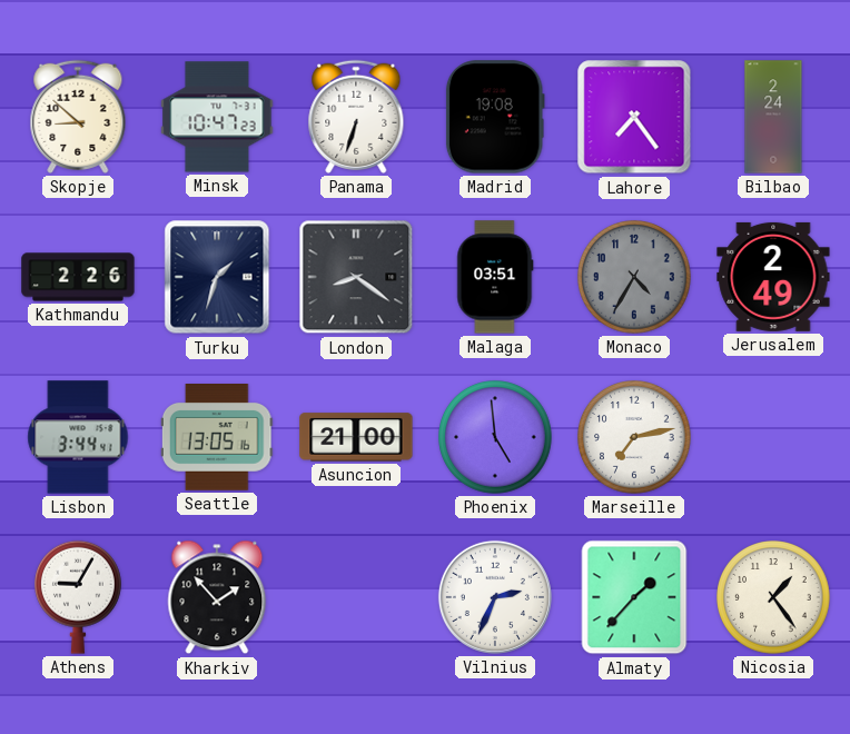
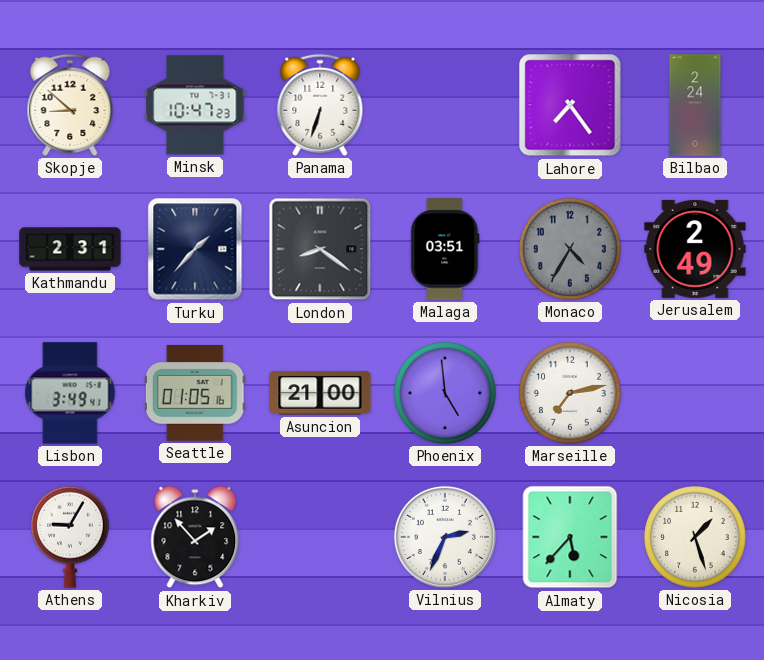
Madrid: 19:08 -> none
Kathmandu: 2:26 -> 2:31
Turku: 1:33 -> 1:37
Lisbon: 3:44 -> 3:49
Seattle: 13:05 -> 01:05
Almaty: 1:37 -> 5:37
Nicosia: 1:24 -> 1:27
